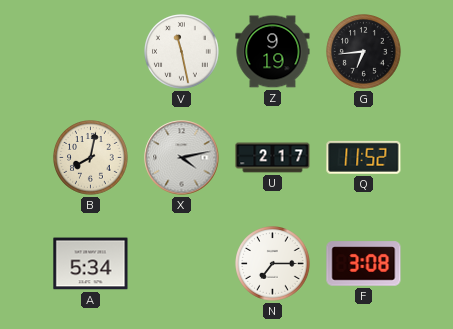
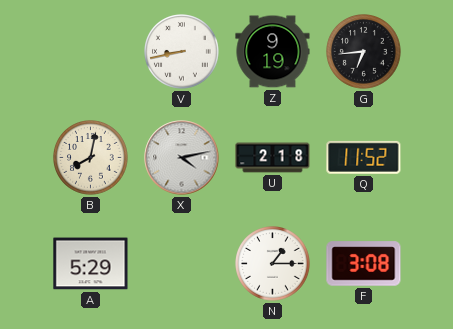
V: 11:28 -> 8:43
U: 2:17 -> 2:18
A: 5:34 -> 5:29
N: 7:15 -> 1:15
